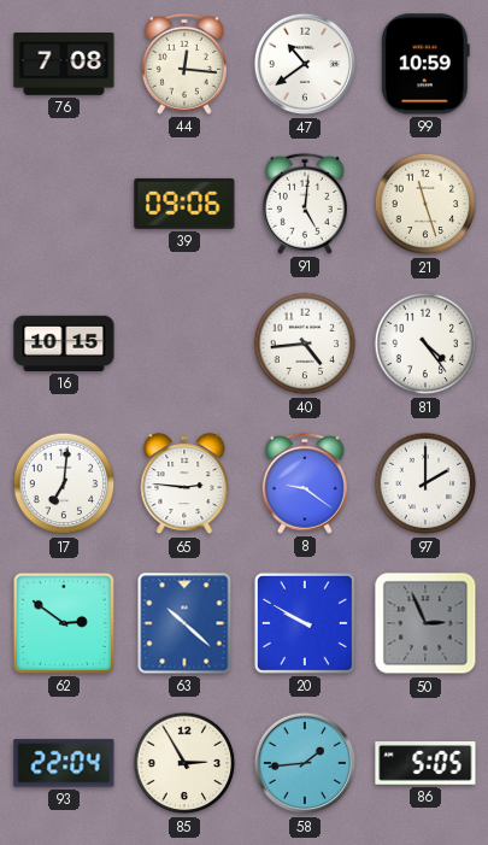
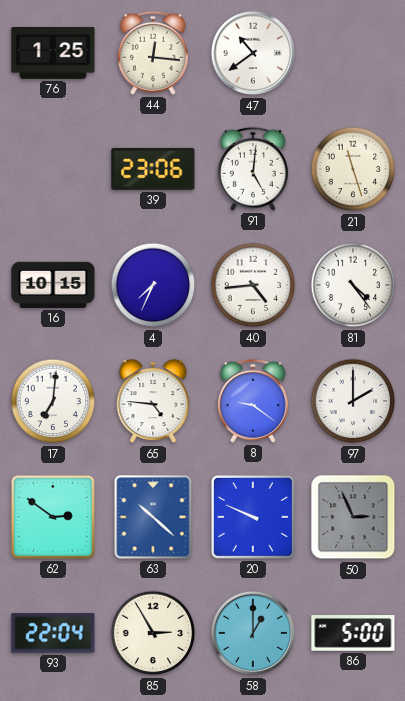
76: 7:08 -> 1:25
99: 10:59 -> none
39: 09:06 -> 23:06
4: none -> 7:34
65: 2:46 -> 4:46
20: 9:50 -> 9:49
58: 1:44 -> 1:00
86: 5:05 -> 5:00
